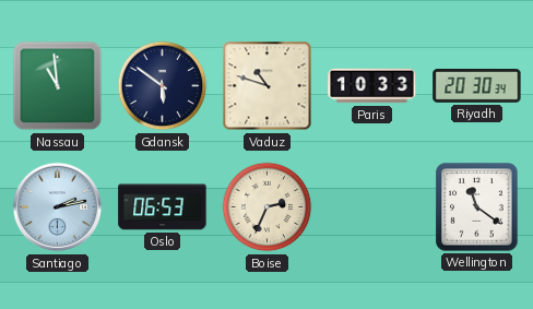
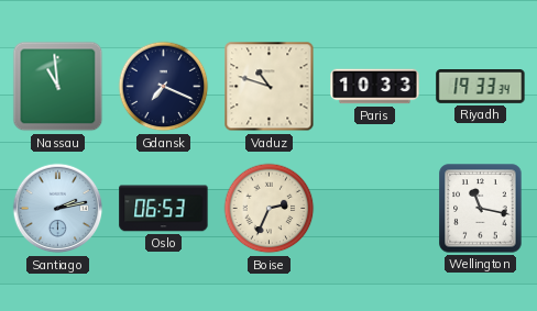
Gdansk: 5:51 -> 7:19
Riyadh: 20:30 -> 19:33
Wellington: 11:21 -> 11:17
